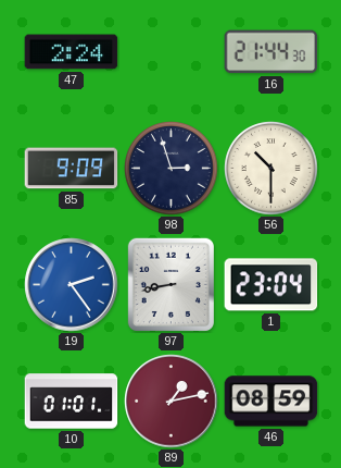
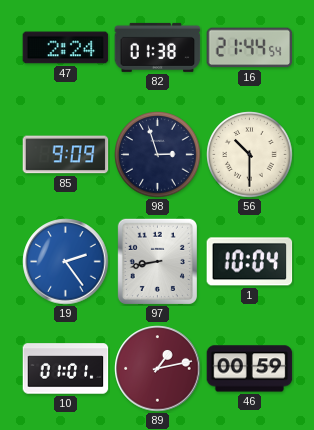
82: none -> 01:38
16: 21:44:30 -> 21:44:54
1: 23:04 -> 10:04
46: 08:59 -> 00:59
